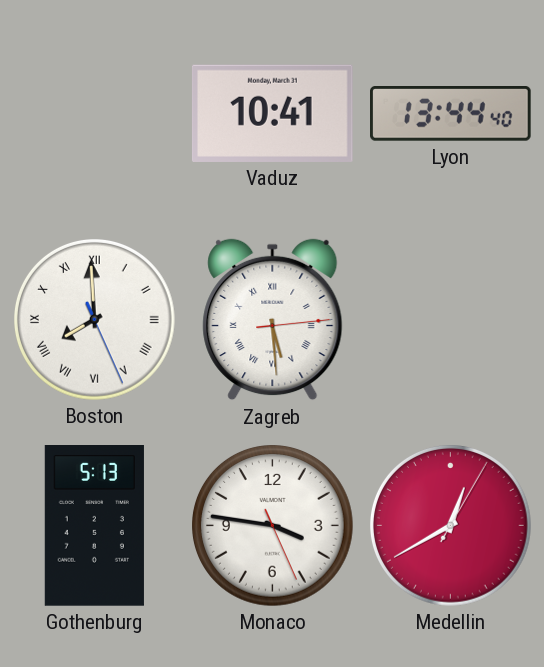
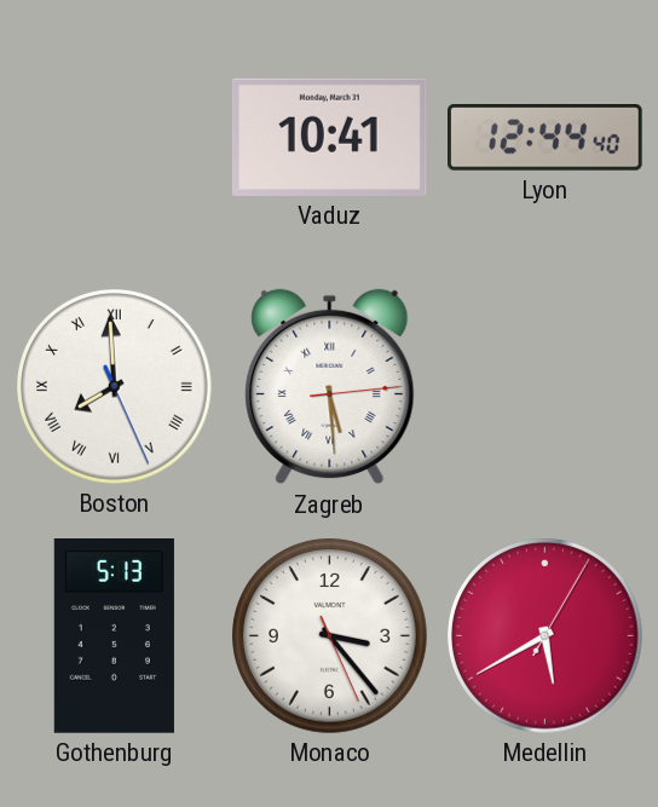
Lyon: 13:44 -> 12:44
Monaco: 3:46 -> 3:23
Medellin: 12:40 -> 5:40
